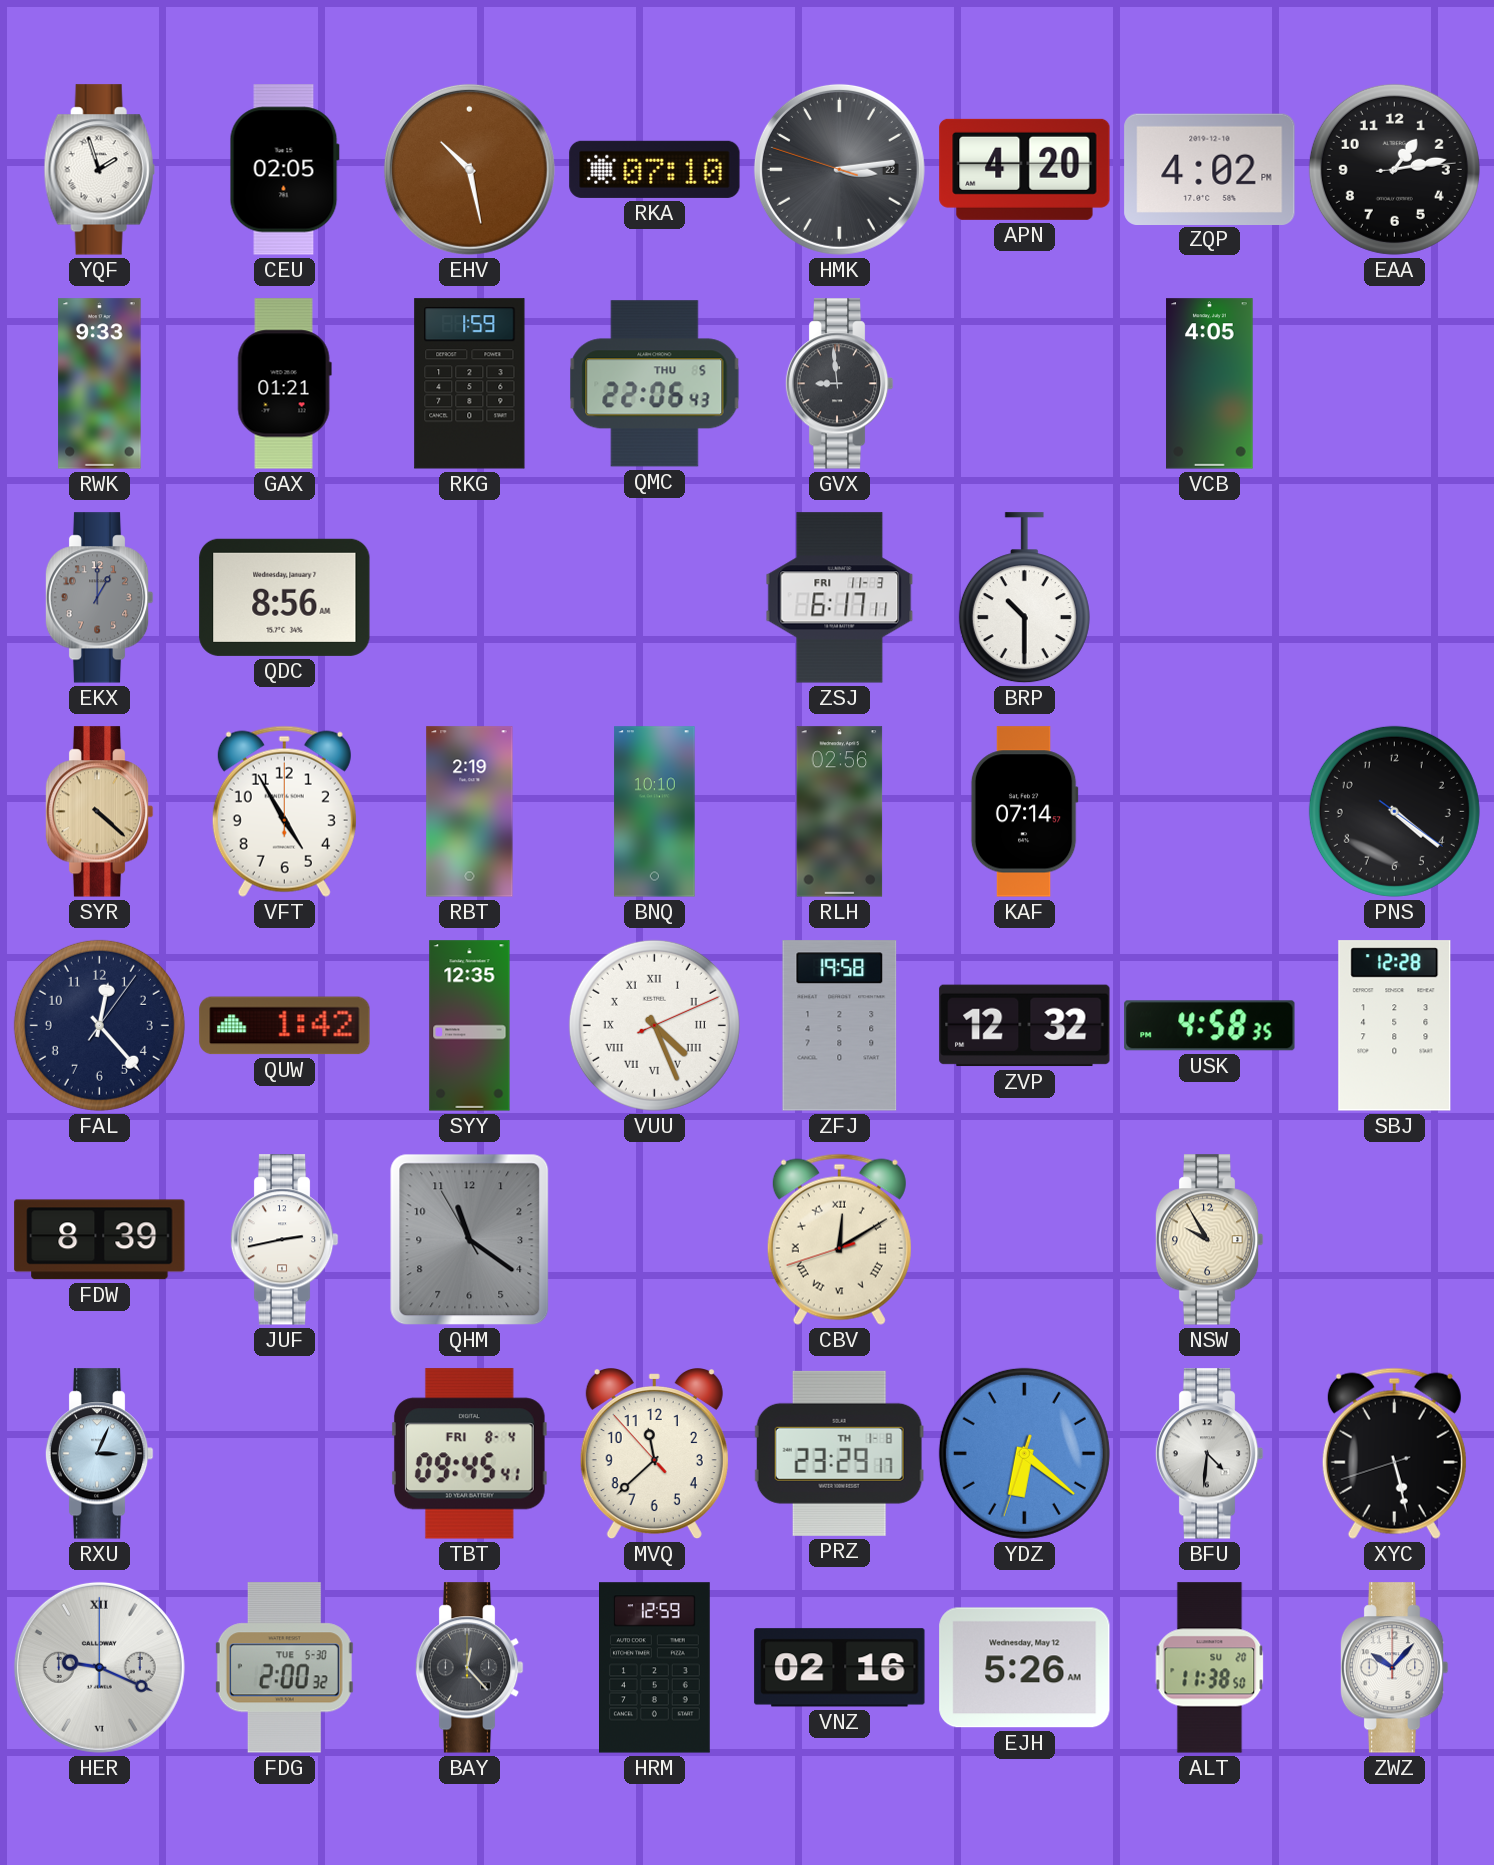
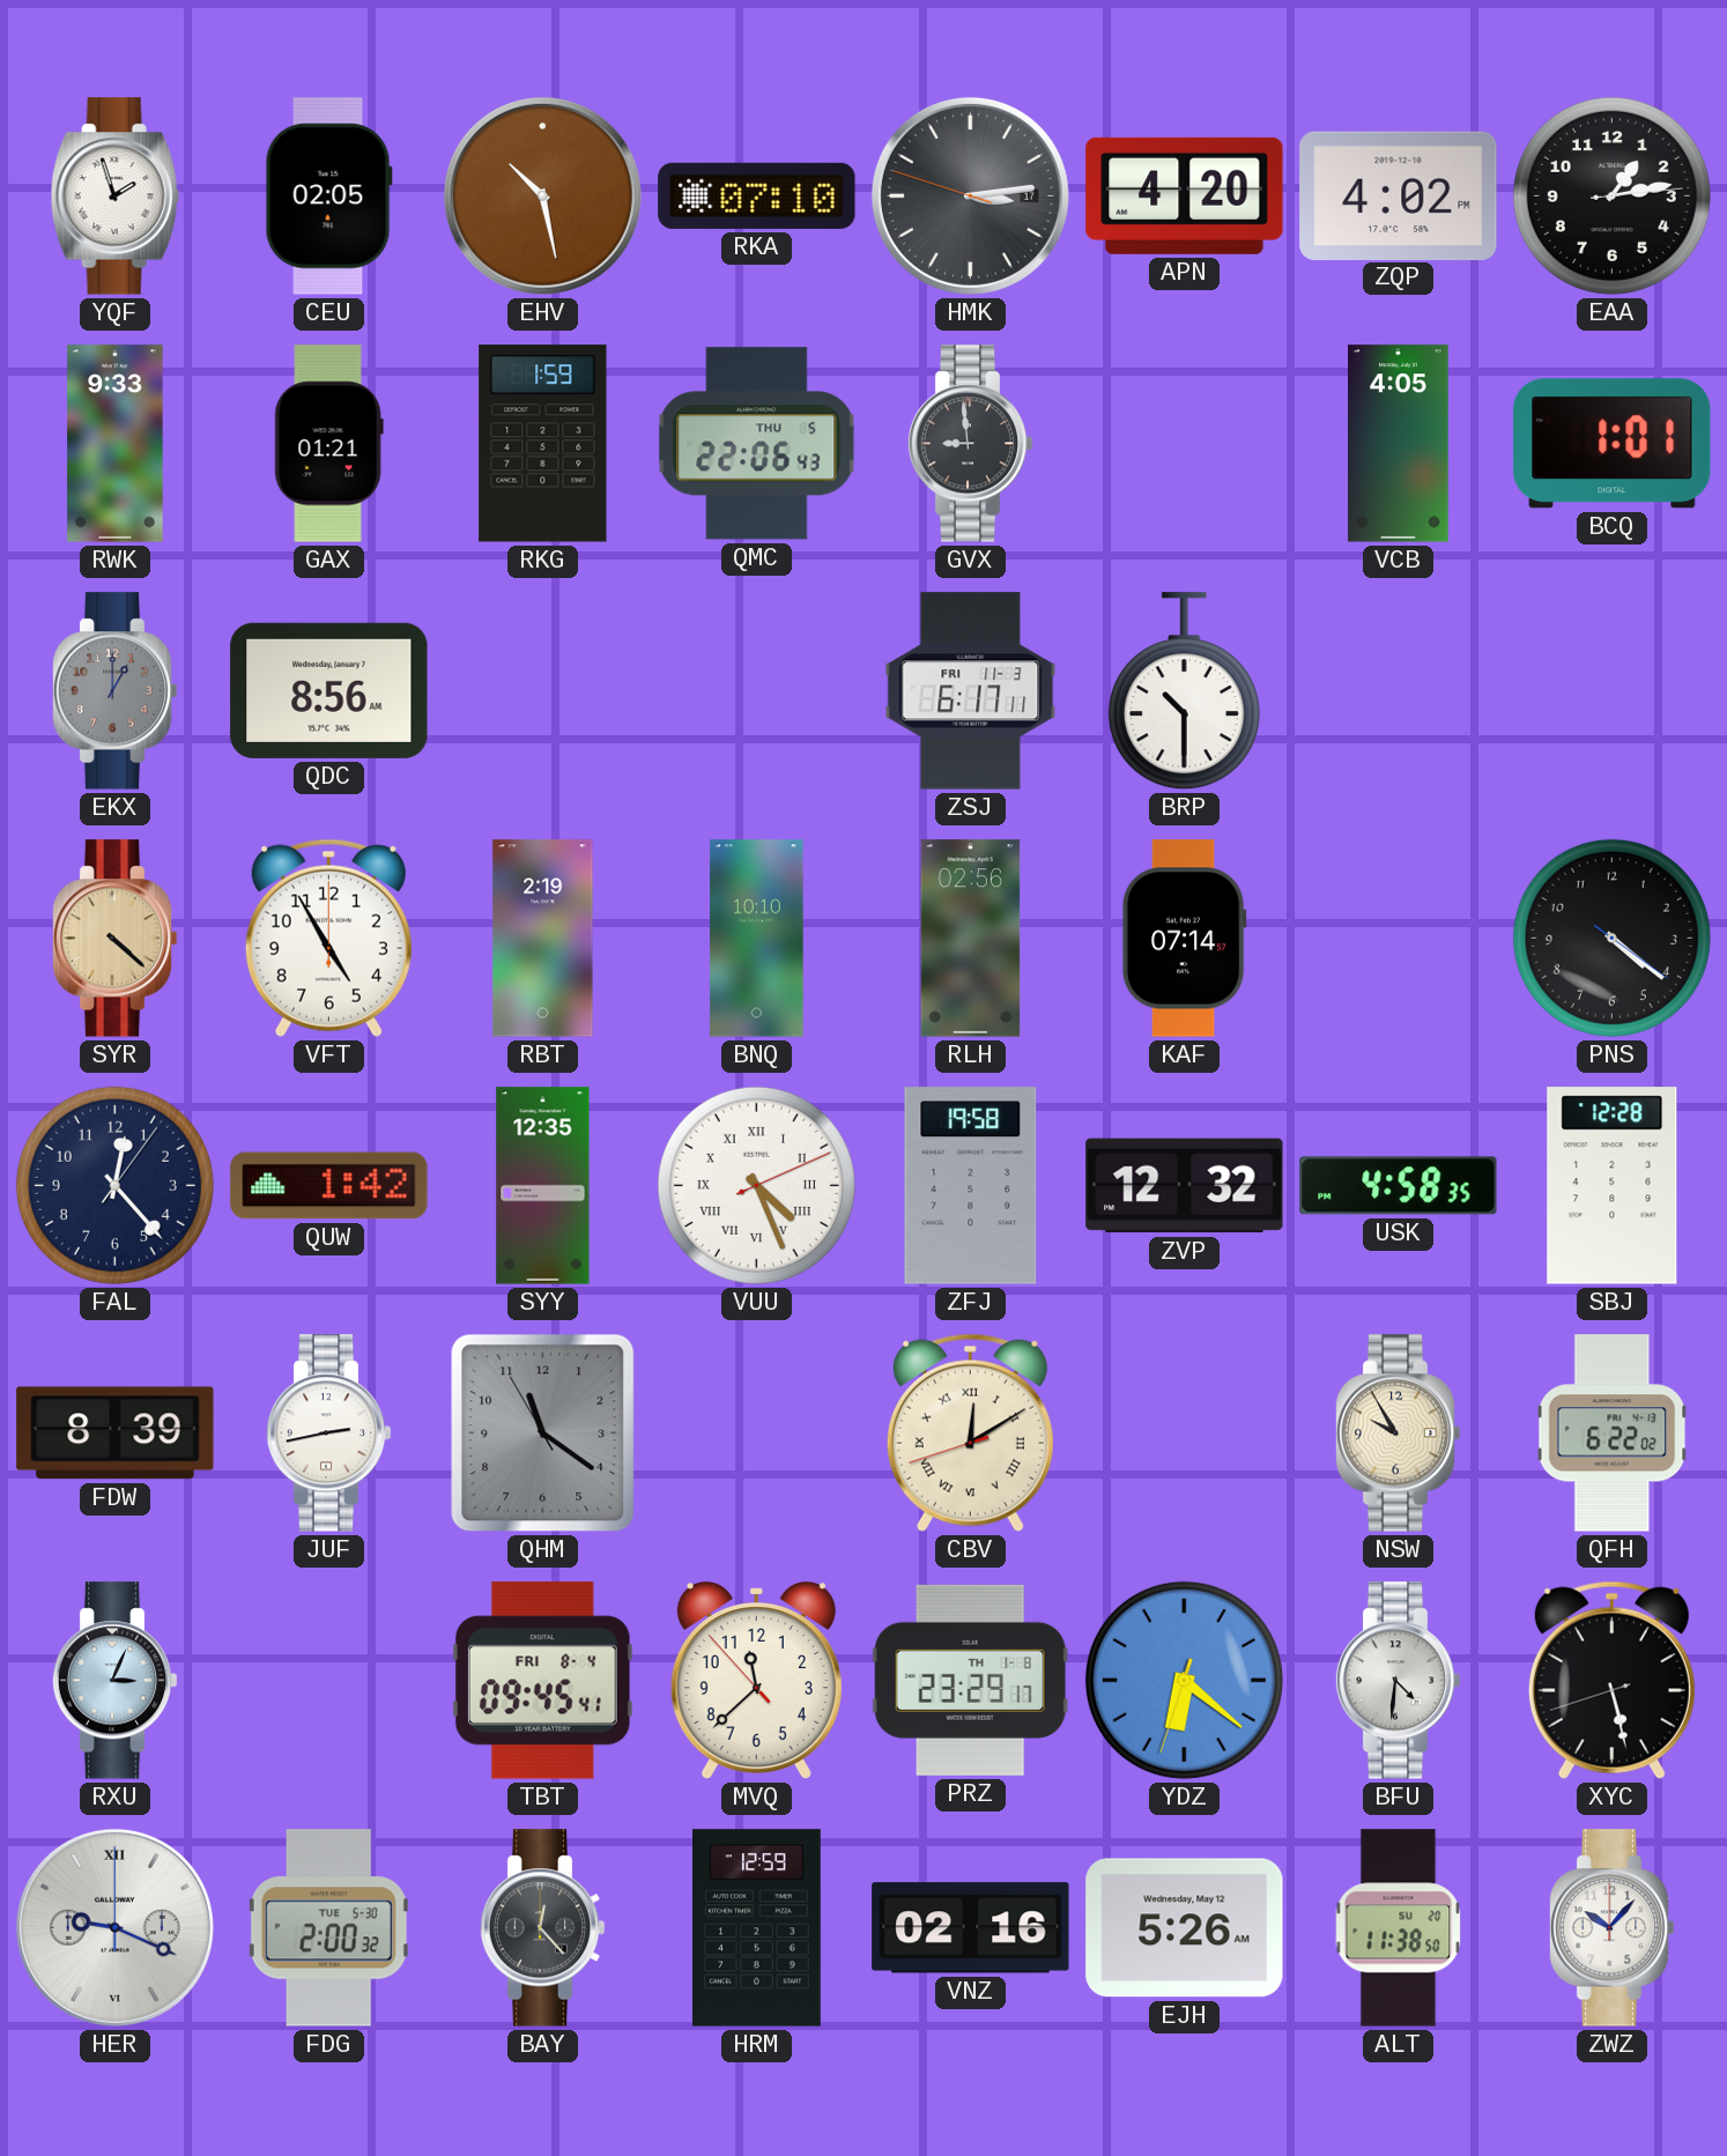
HMK date: 22 -> 17
BCQ: none -> 1:01
QFH: none -> 6:22
